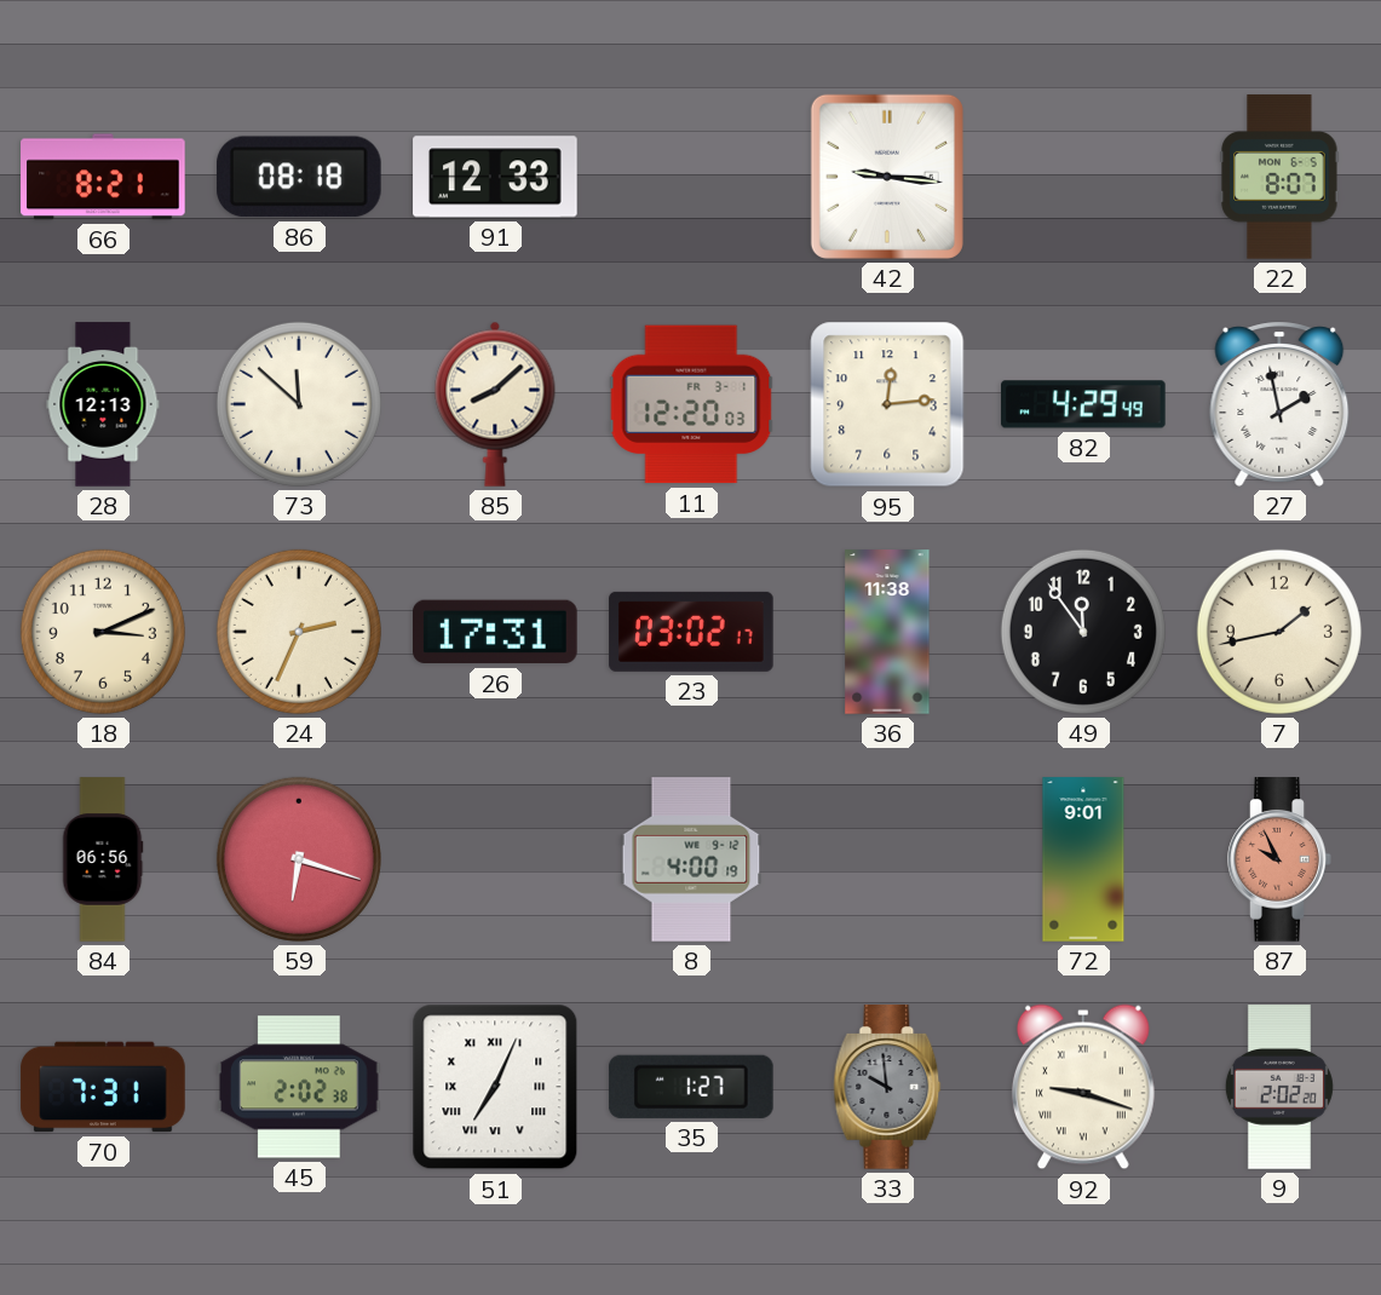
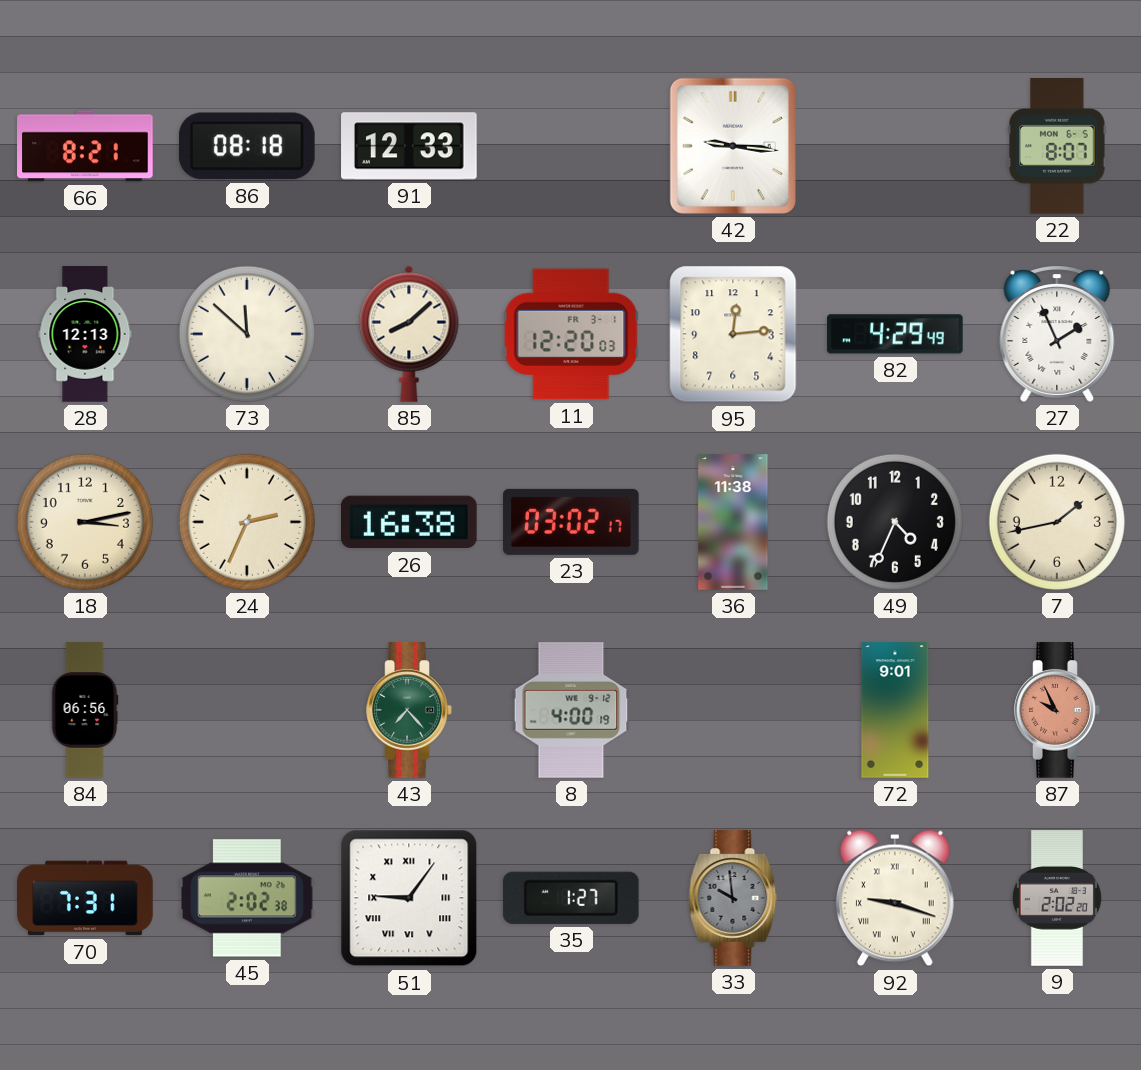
27: 1:58 -> 1:56
18: 3:11 -> 3:13
26: 17:31 -> 16:38
49: 11:54 -> 4:34
59: 6:18 -> none
43: none -> 7:23
51: 7:04 -> 9:06
